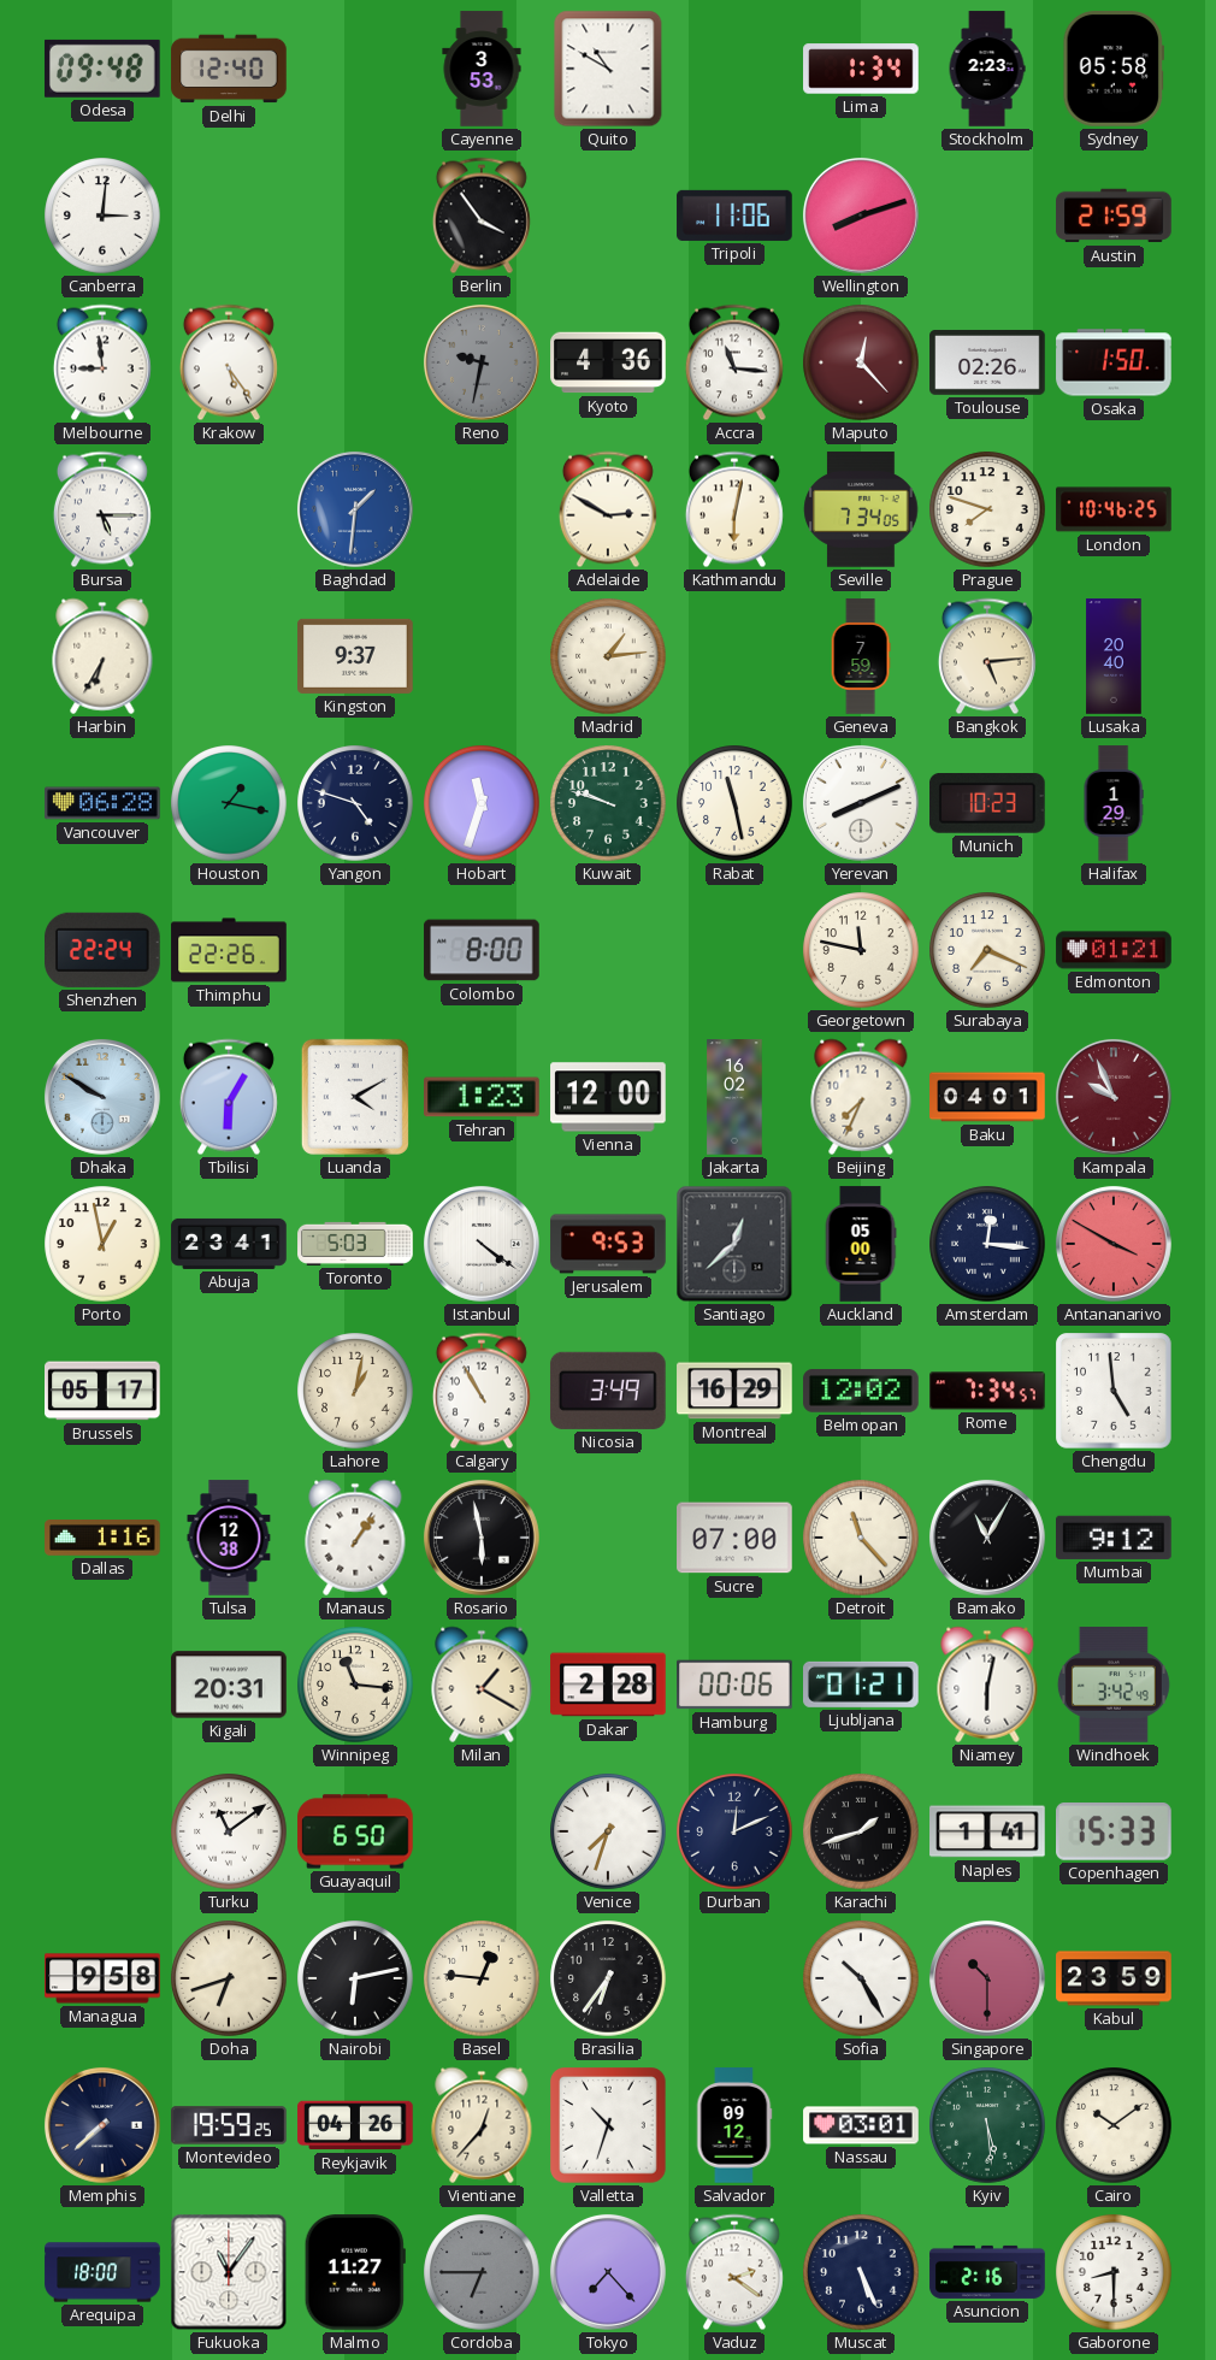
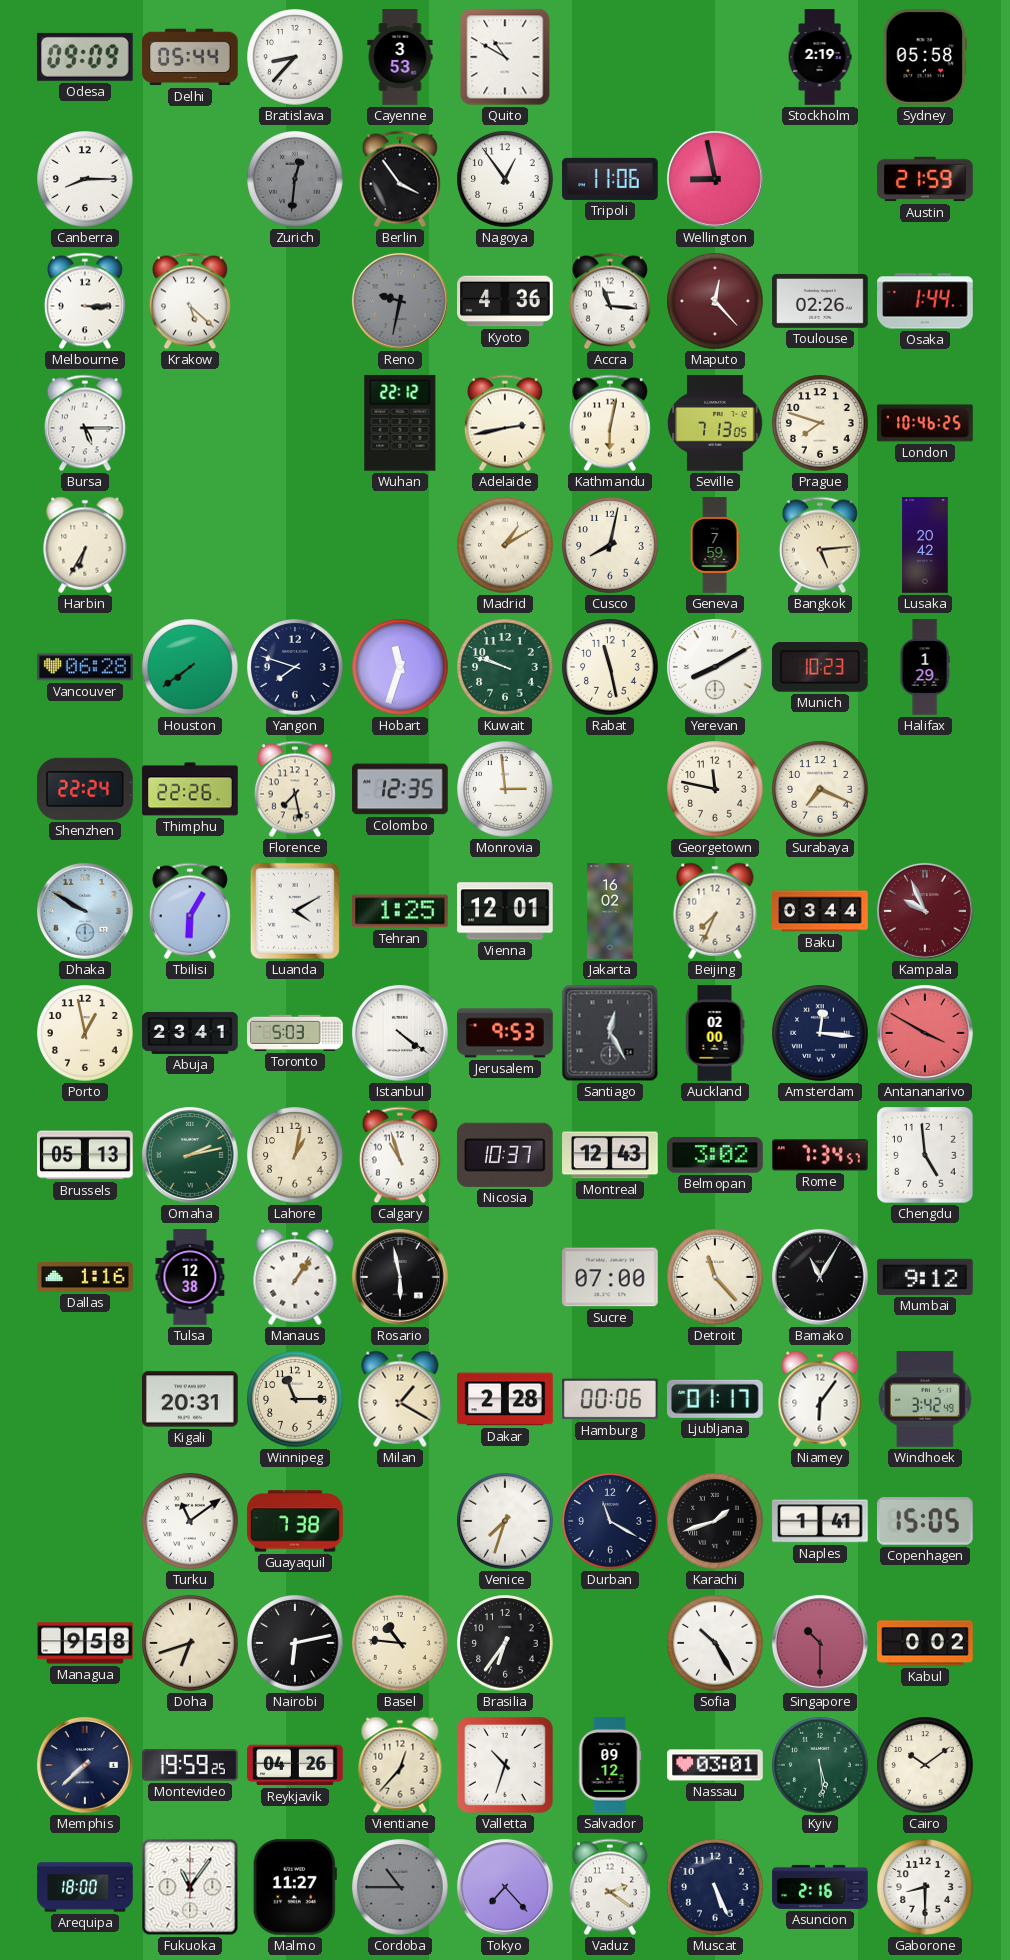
Odesa: 09:48 -> 09:09
Delhi: 12:40 -> 05:44
Bratislava: none -> 8:37
Lima: 1:34 -> none
Stockholm: 2:23 -> 2:19
Canberra: 3:01 -> 8:15
Zurich: none -> 12:31
Nagoya: none -> 12:54
Wellington: 8:12 -> 8:58
Melbourne: 8:59 -> 3:15
Krakow: 5:24 -> 5:22
Osaka: 1:50 -> 1:44
Baghdad: 1:31 -> none
Wuhan: none -> 22:12
Adelaide: 2:50 -> 2:43
Seville: 7:34 -> 7:13
Kingston: 9:37 -> none
Madrid: 1:14 -> 1:10
Cusco: none -> 8:02
Lusaka: 20:40 -> 20:42
Houston: 1:17 -> 7:39
Yangon: 4:48 -> 7:48
Yerevan: 8:11 -> 8:10
Florence: none -> 7:28
Colombo: 8:00 -> 12:35
Monrovia: none -> 2:59
Edmonton: 01:21 -> none
Tehran: 1:23 -> 1:25
Vienna: 12:00 -> 12:01
Baku: 04:01 -> 03:44
Santiago: 12:38 -> 12:25
Auckland: 05:00 -> 02:00
Brussels: 05:17 -> 05:13
Omaha: none -> 2:13
Calgary: 10:55 -> 10:57
Nicosia: 3:49 -> 10:37
Montreal: 16:29 -> 12:43
Belmopan: 12:02 -> 3:02
Winnipeg: 11:16 -> 11:15
Ljubljana: 01:21 -> 01:17
Niamey: 6:02 -> 6:06
Guayaquil: 6:50 -> 7:38
Durban: 12:11 -> 11:20
Copenhagen: 15:33 -> 15:05
Basel: 12:46 -> 10:46
Kabul: 23:59 -> 0:02
Cordoba: 6:45 -> 10:45
